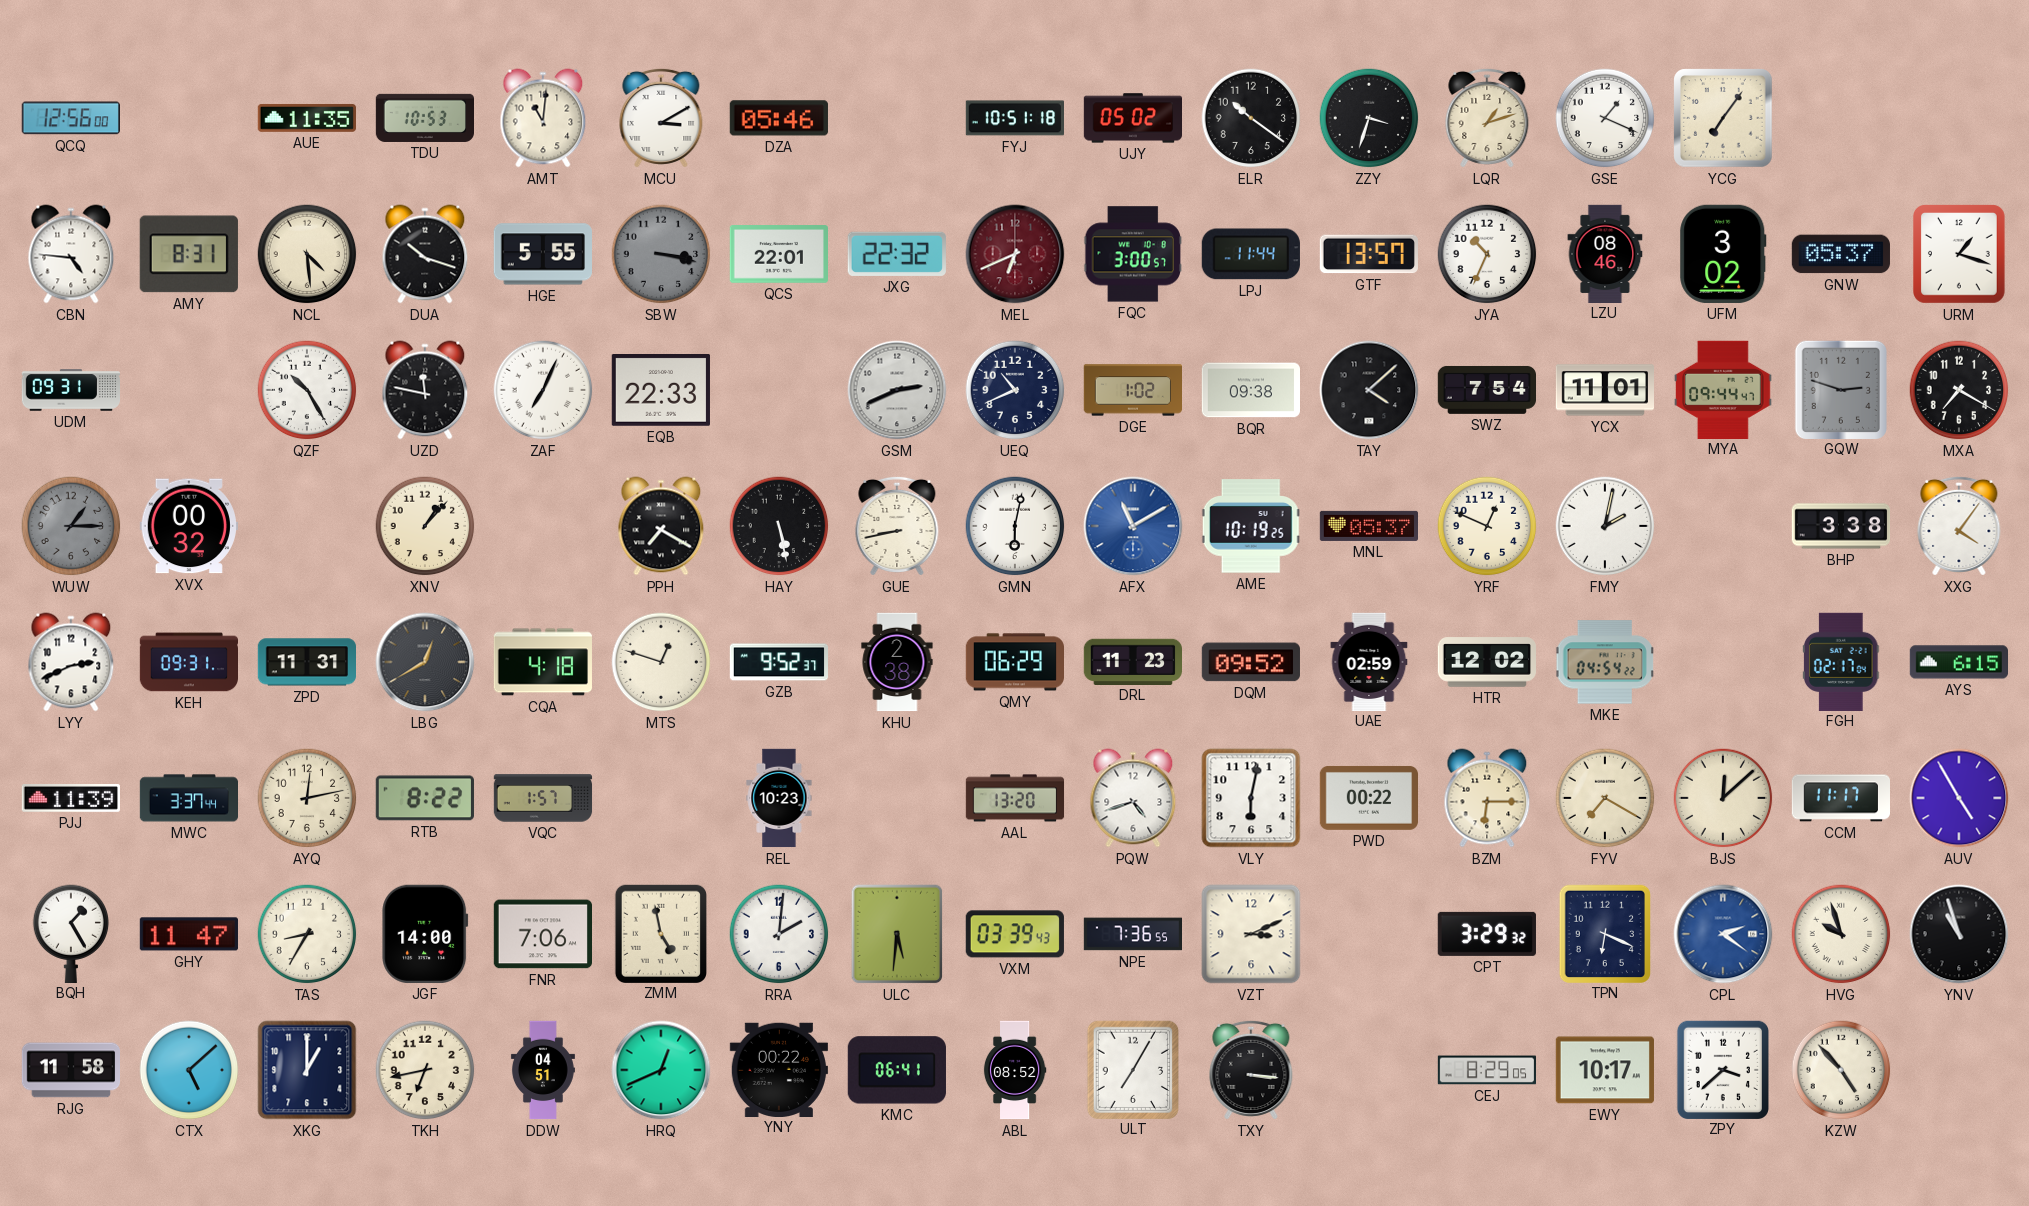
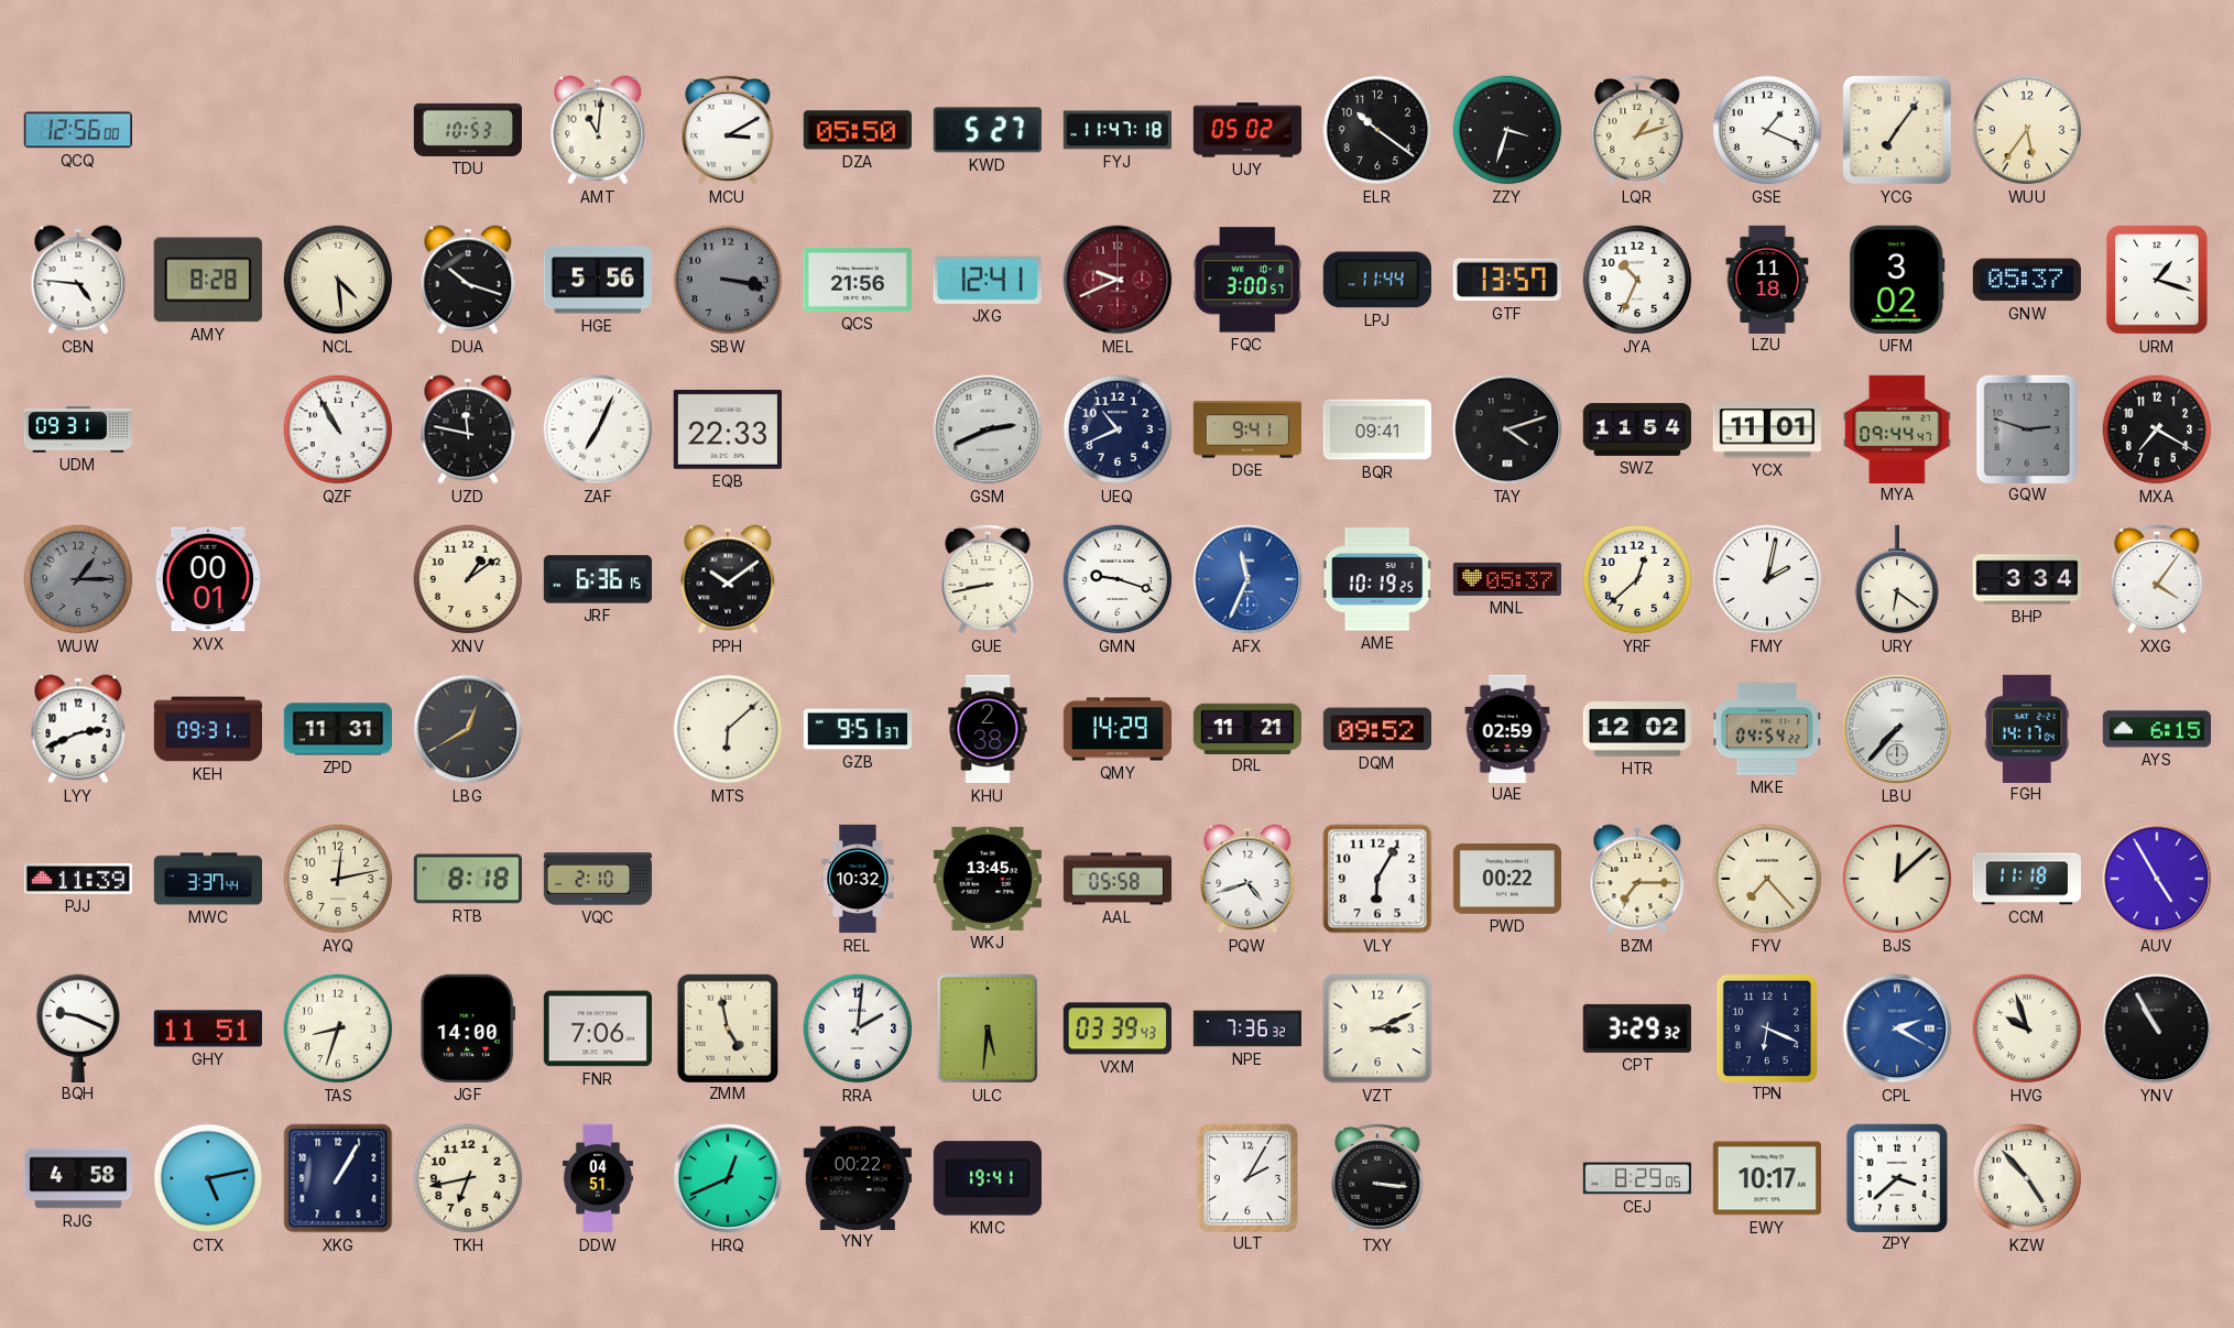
AUE: 11:35 -> none
DZA: 05:46 -> 05:50
KWD: none -> 5:27
FYJ: 10:51 -> 11:47
WUU: none -> 5:36
AMY: 8:31 -> 8:28
HGE: 5:55 -> 5:56
QCS: 22:01 -> 21:56
JXG: 22:32 -> 12:41
MEL: 6:41 -> 9:41
LZU: 08:46 -> 11:18
QZF: 10:25 -> 10:55
DGE: 1:02 -> 9:41
BQR: 09:38 -> 09:41
TAY: 4:08 -> 4:12
SWZ: 7:54 -> 11:54
XVX: 00:32 -> 00:01
XNV: 1:07 -> 1:09
JRF: none -> 6:36
PPH: 7:20 -> 10:09
HAY: 5:28 -> none
GMN: 6:02 -> 9:18
AFX: 11:10 -> 11:34
YRF: 12:49 -> 12:38
URY: none -> 6:21
BHP: 3:38 -> 3:34
CQA: 4:18 -> none
MTS: 12:48 -> 6:08
GZB: 9:52 -> 9:51
QMY: 06:29 -> 14:29
DRL: 11:23 -> 11:21
LBU: none -> 7:37
FGH: 02:17 -> 14:17
RTB: 8:22 -> 8:18
VQC: 1:57 -> 2:10
REL: 10:23 -> 10:32
WKJ: none -> 13:45
AAL: 13:20 -> 05:58
VLY: 6:02 -> 6:05
BZM: 6:15 -> 7:15
FYV: 7:20 -> 7:23
CCM: 11:17 -> 11:18
BQH: 1:25 -> 9:19
GHY: 11:47 -> 11:51
TAS: 8:35 -> 8:33
NPE: 7:36:55 -> 7:36:32
CPL: 2:21 -> 2:20
YNV: 10:57 -> 10:55
RJG: 11:58 -> 4:58
CTX: 5:08 -> 5:13
XKG: 1:00 -> 1:05
KMC: 06:41 -> 19:41
ABL: 08:52 -> none
ULT: 7:05 -> 2:05
